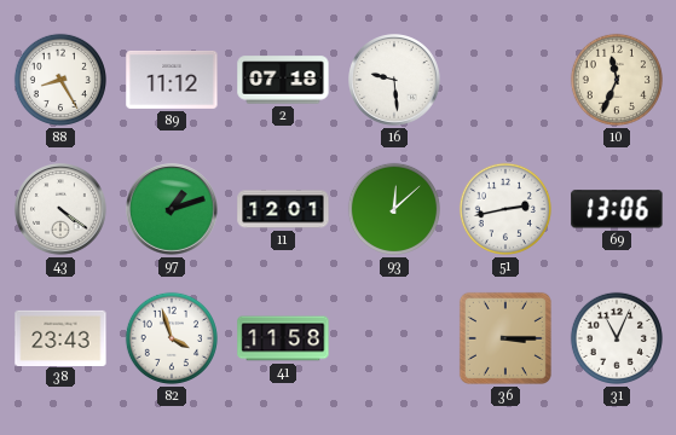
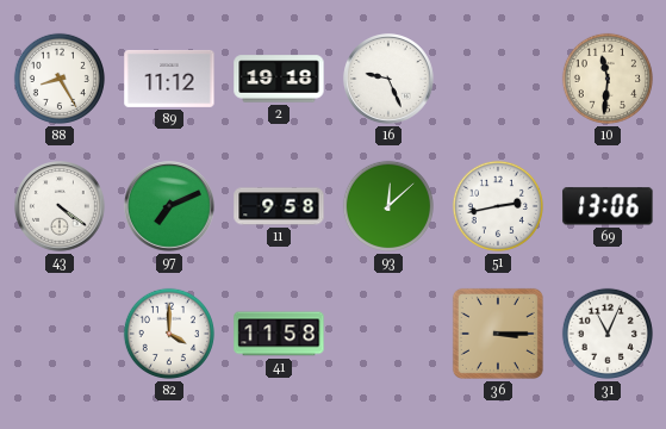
2: 07:18 -> 19:18
16: 9:29 -> 9:26
10: 11:34 -> 11:31
97: 1:12 -> 7:11
11: 12:01 -> 9:58
38: 23:43 -> none
82: 3:57 -> 4:00
